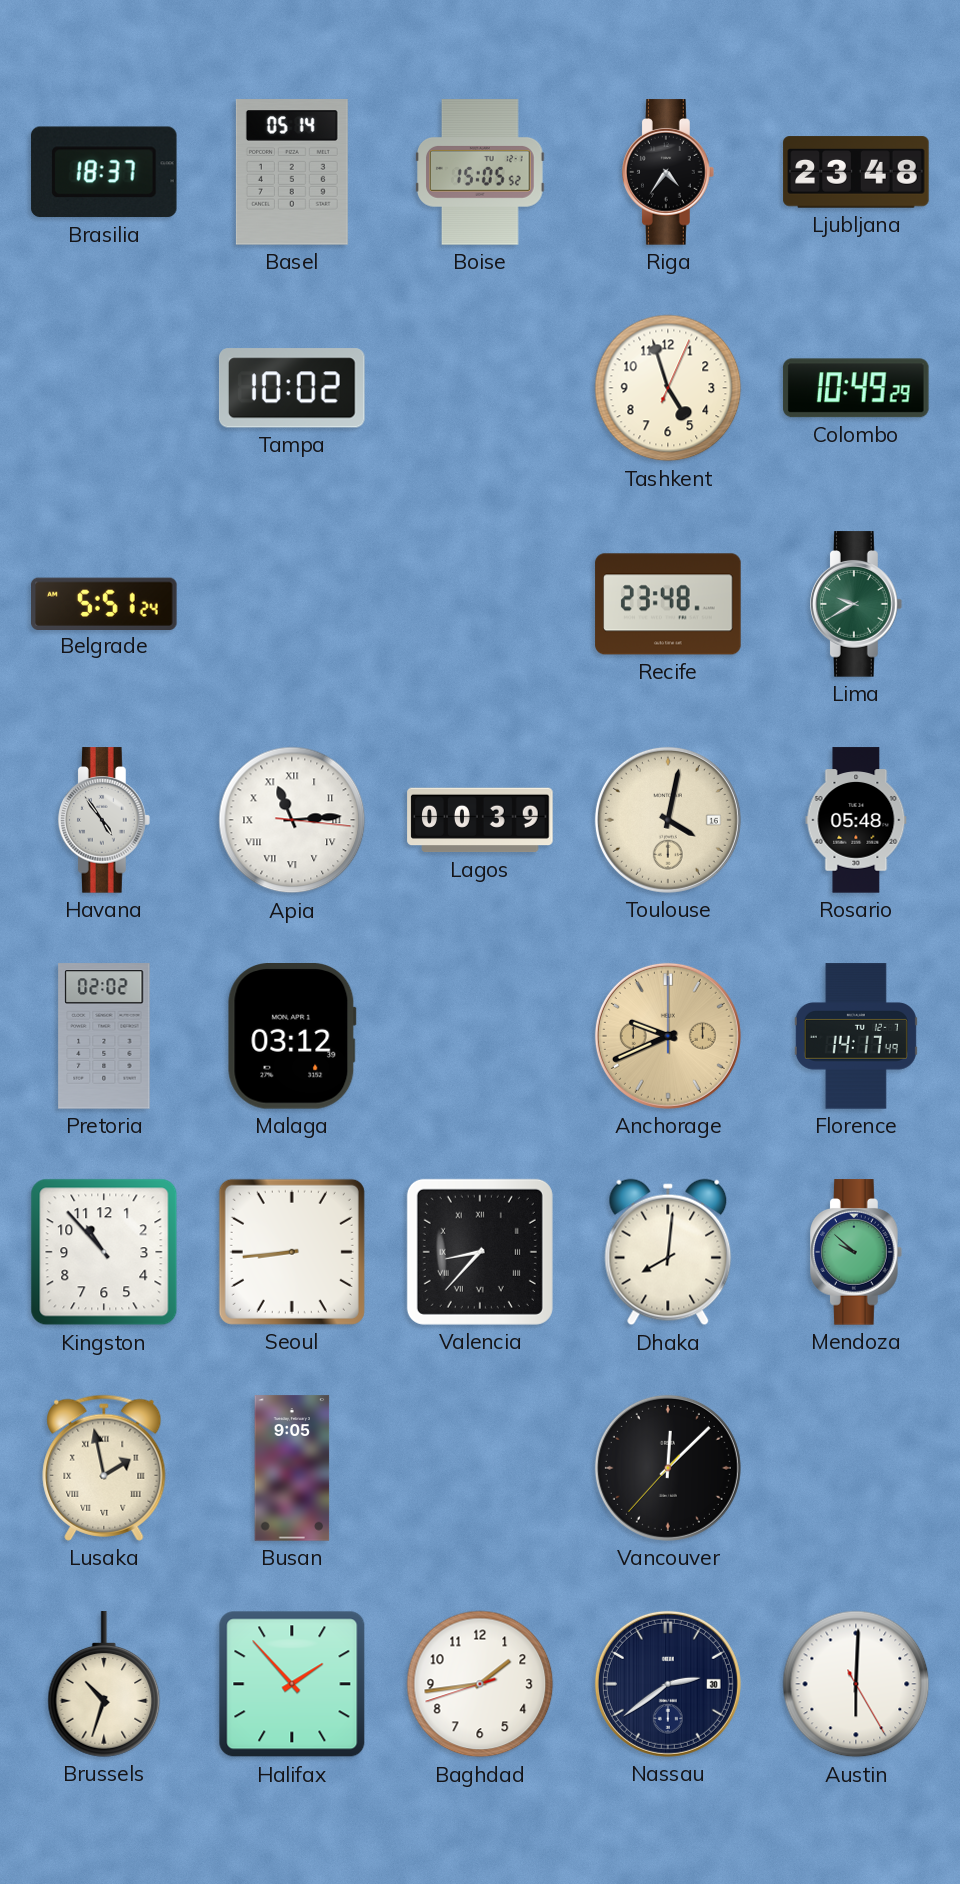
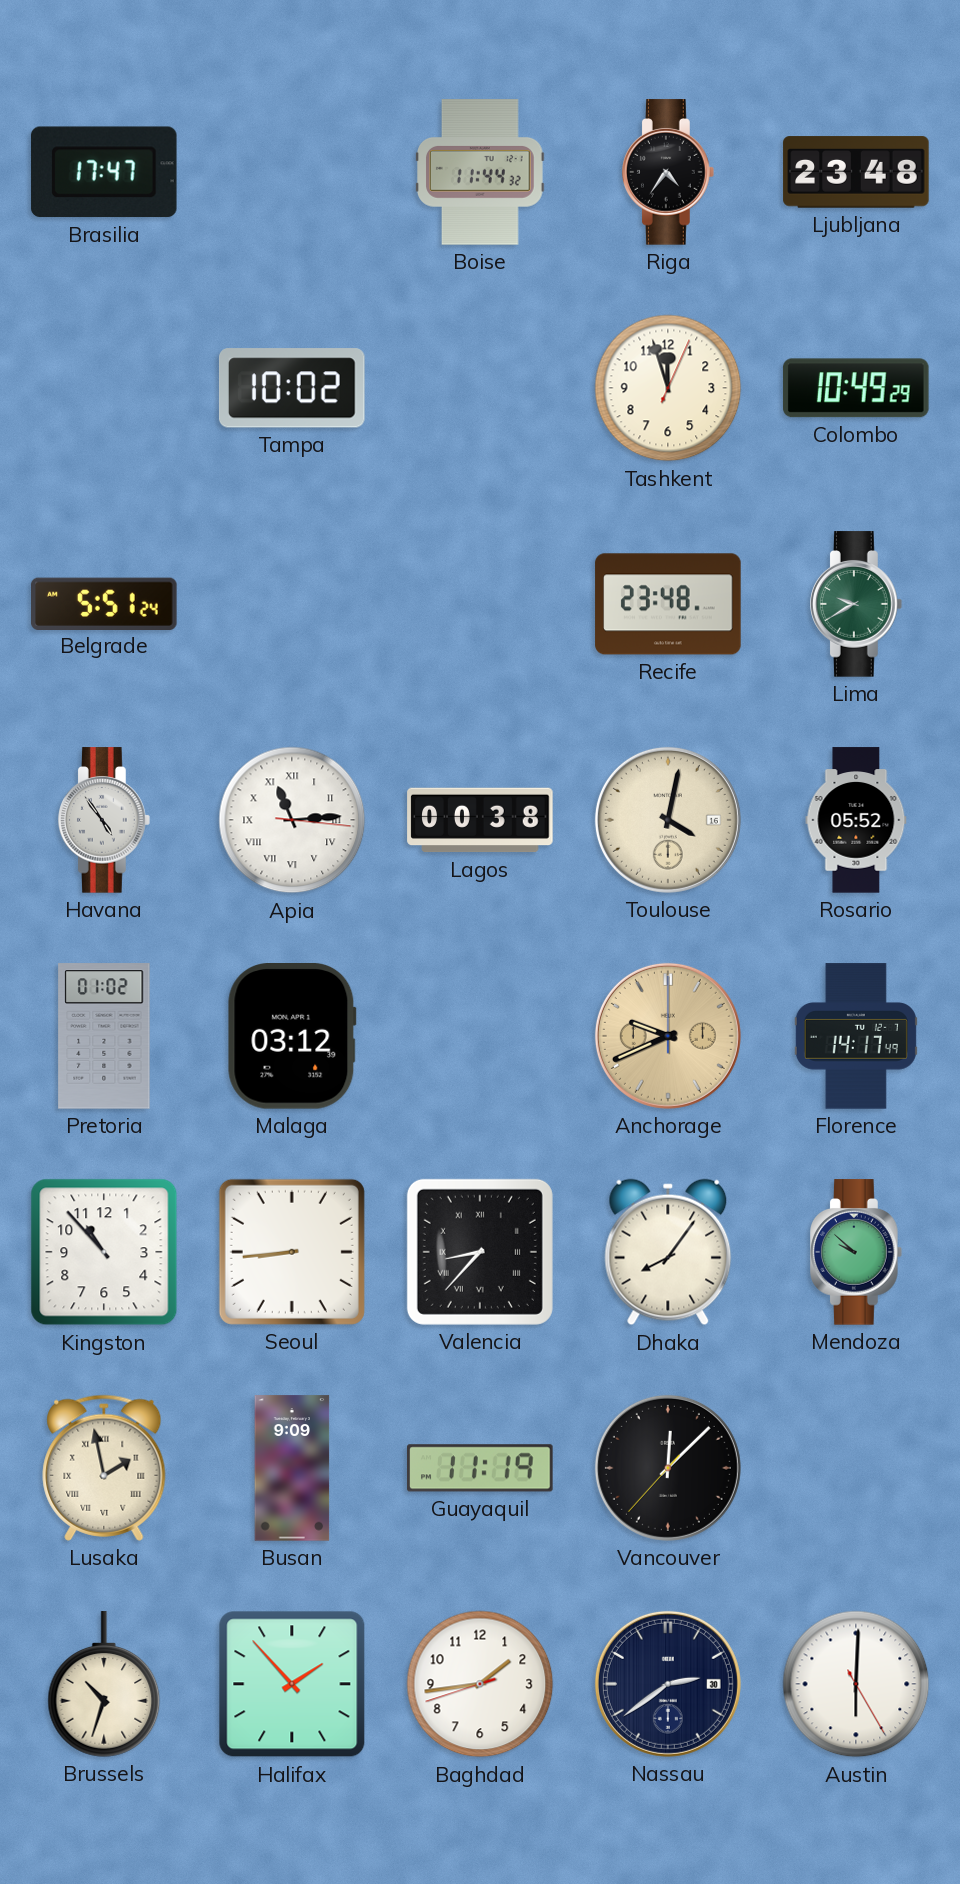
Brasilia: 18:37 -> 17:47
Basel: 05:14 -> none
Boise: 15:05 -> 11:44
Tashkent: 4:57 -> 11:57
Lagos: 00:39 -> 00:38
Rosario: 05:48 -> 05:52
Pretoria: 02:02 -> 01:02
Dhaka: 8:01 -> 8:06
Busan: 9:05 -> 9:09
Guayaquil: none -> 11:19
